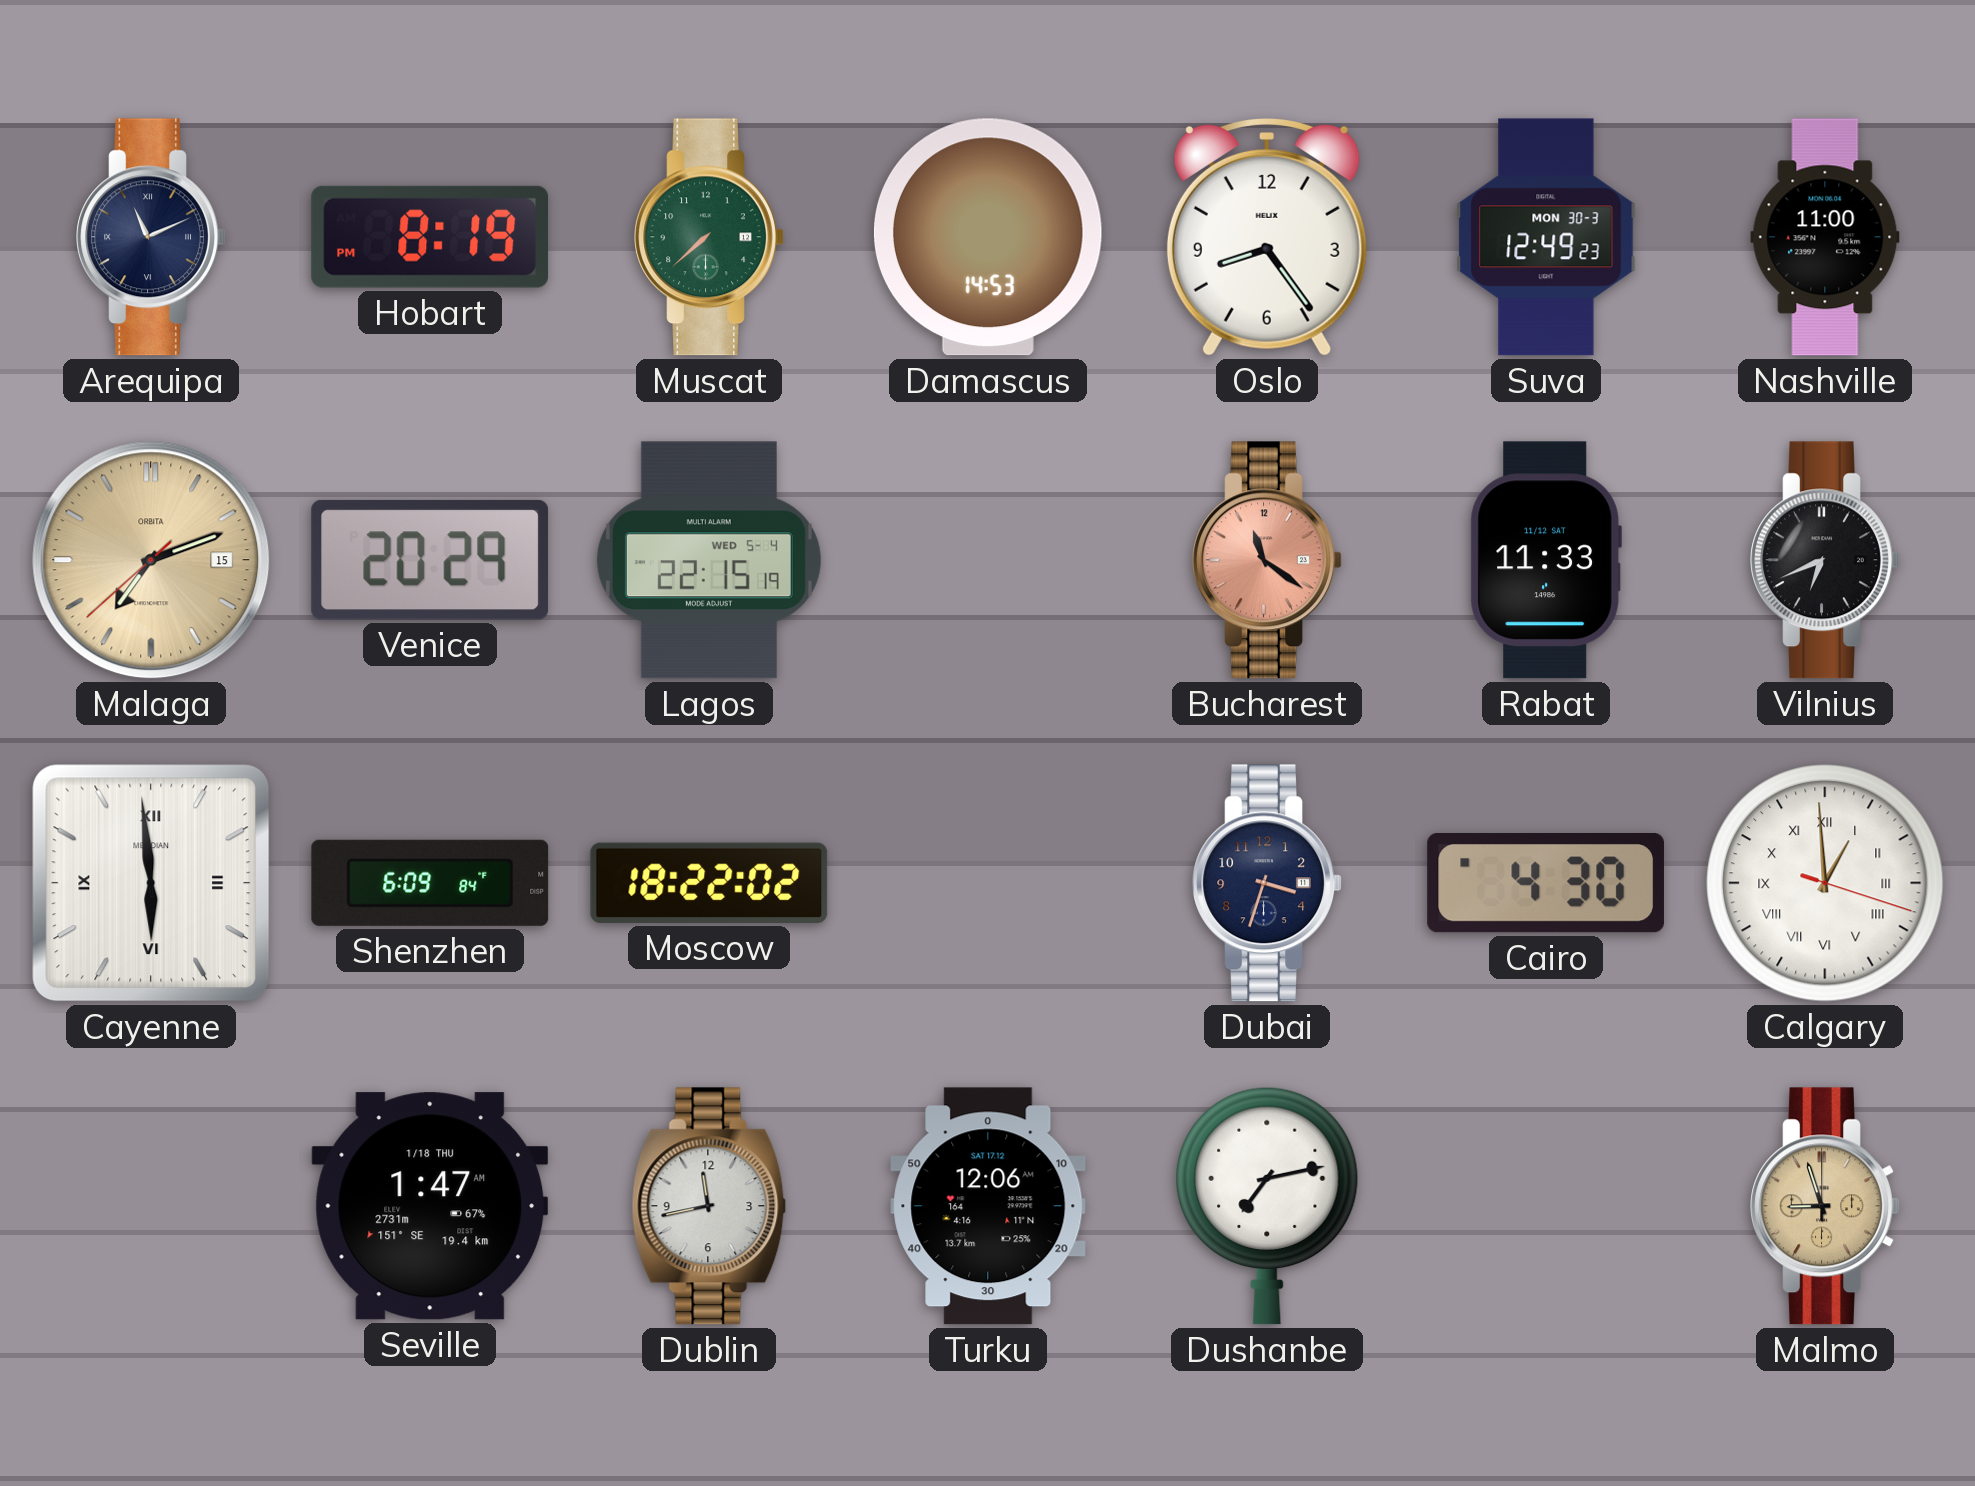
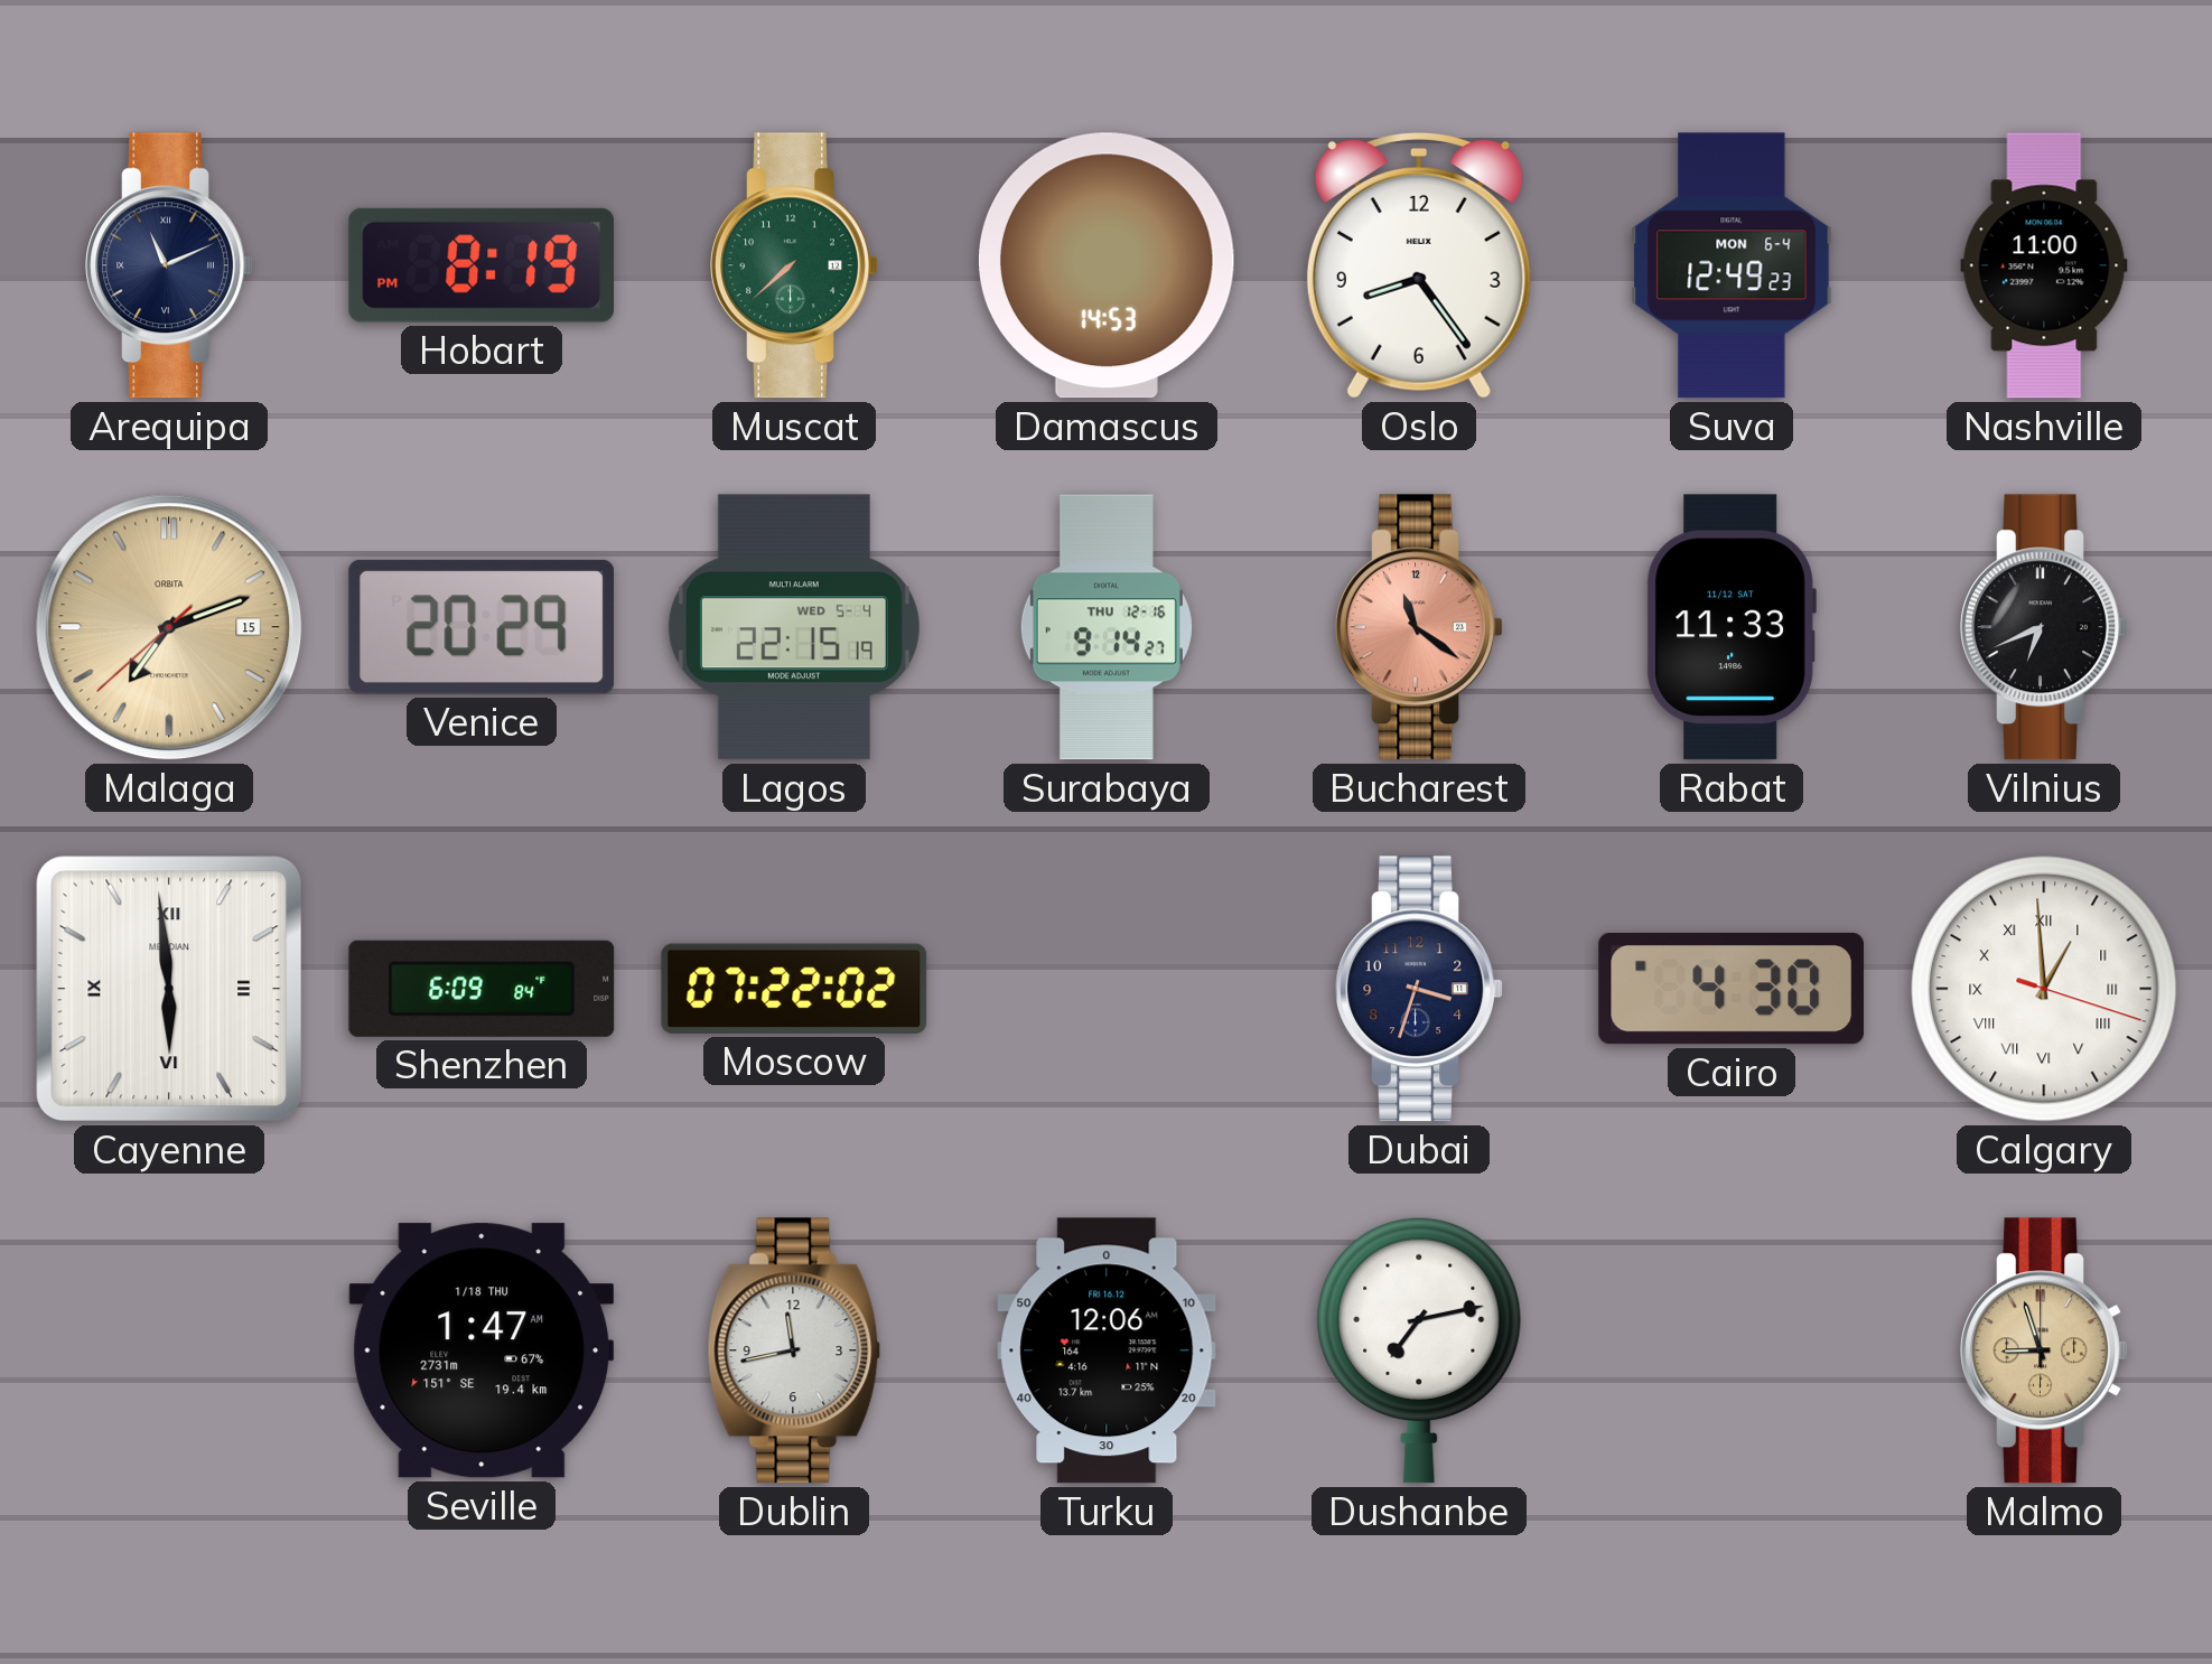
Suva date: MON 30-3 -> MON 6-4
Surabaya: none -> 9:14
Moscow: 18:22 -> 07:22
Turku date: SAT 17.12 -> FRI 16.12
